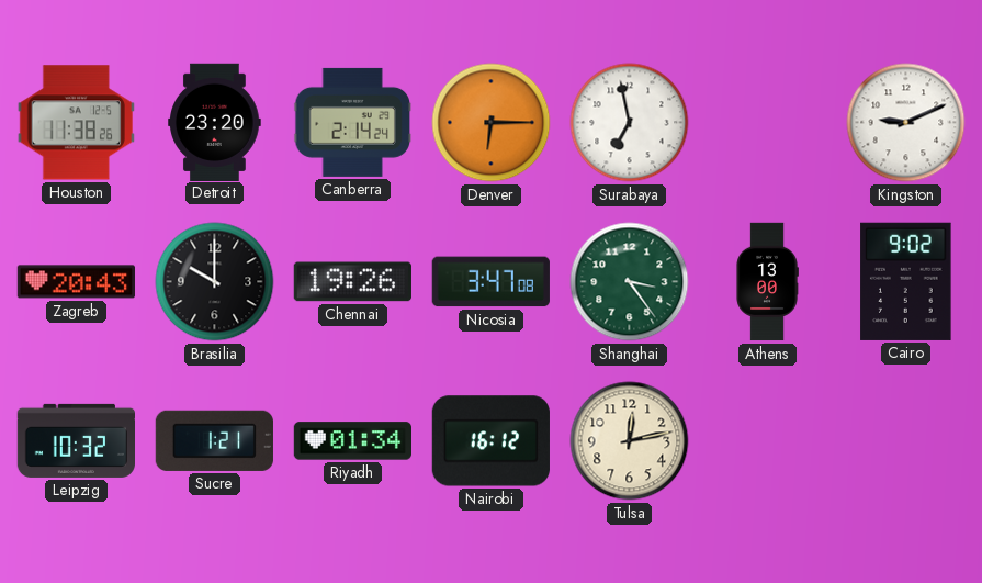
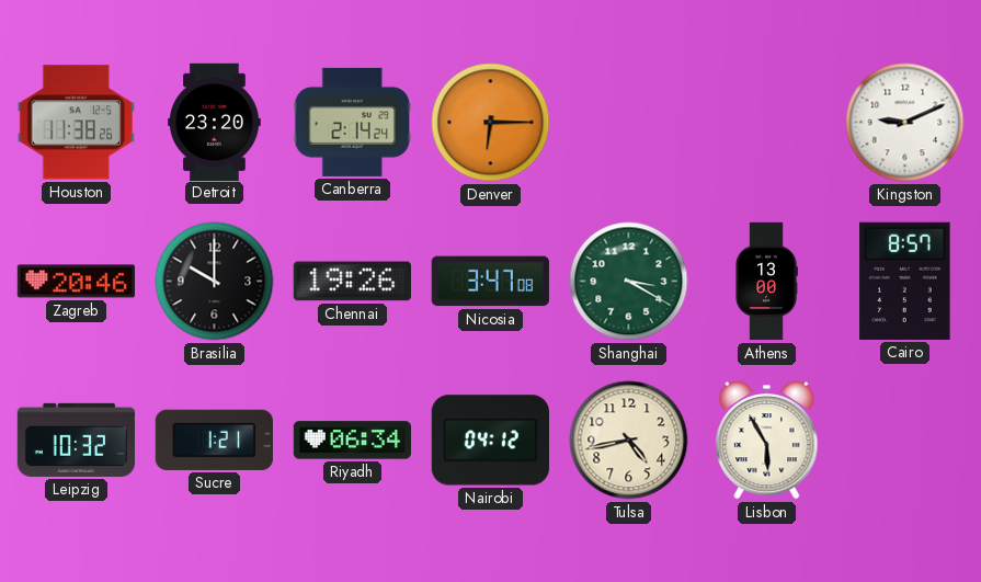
Surabaya: 6:58 -> none
Zagreb: 20:43 -> 20:46
Shanghai: 3:24 -> 3:20
Cairo: 9:02 -> 8:57
Riyadh: 01:34 -> 06:34
Nairobi: 16:12 -> 04:12
Tulsa: 12:13 -> 4:43
Lisbon: none -> 5:55
